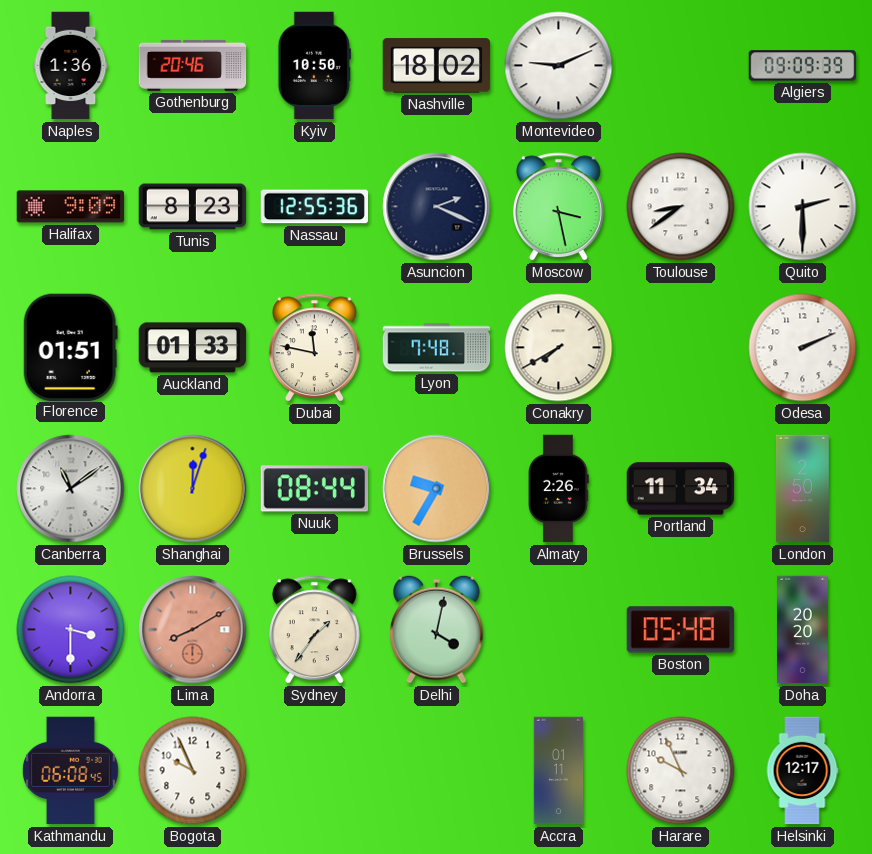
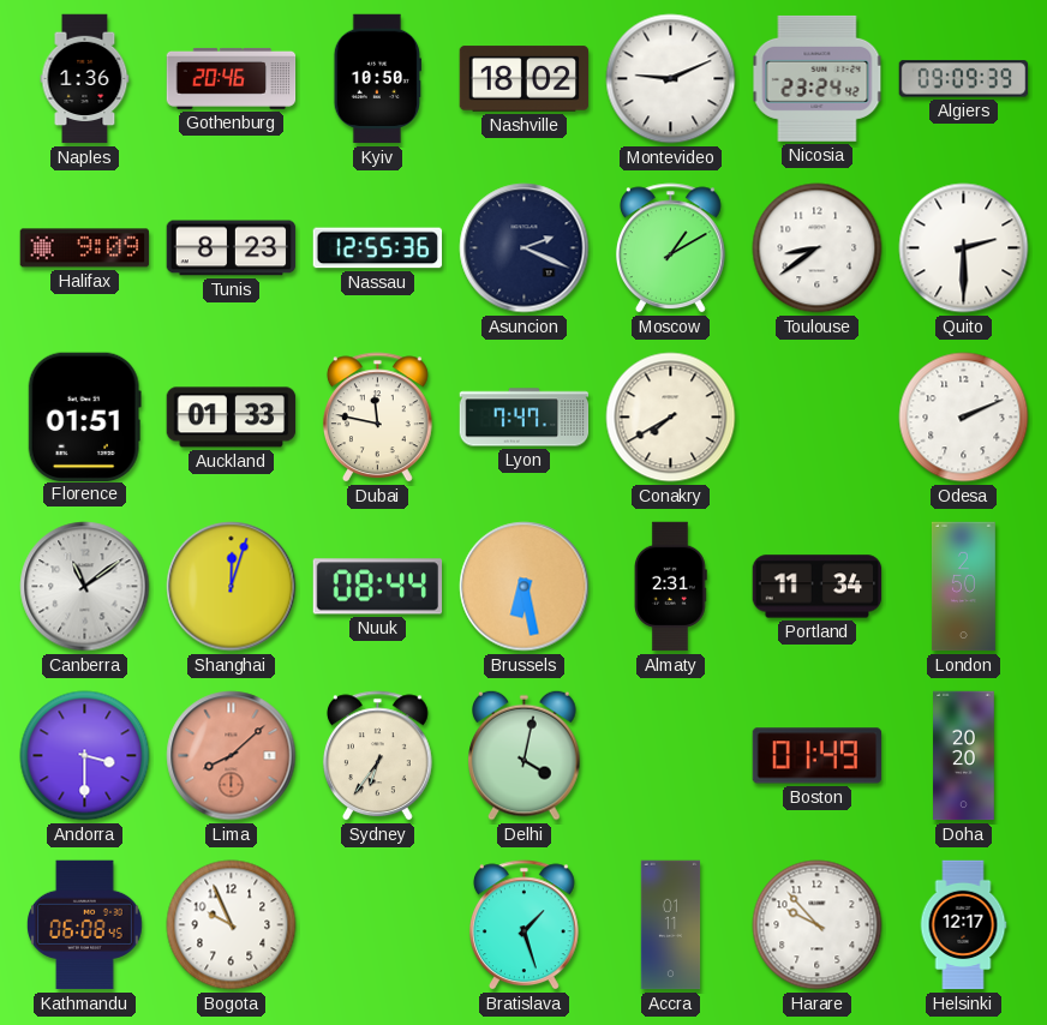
Nicosia: none -> 23:24
Moscow: 3:28 -> 1:10
Lyon: 7:48 -> 7:47
Brussels: 9:35 -> 6:28
Almaty: 2:26 -> 2:31
Lima: 8:10 -> 8:08
Sydney: 1:36 -> 6:36
Boston: 05:48 -> 01:49
Bratislava: none -> 1:27
Harare: 9:56 -> 9:53
